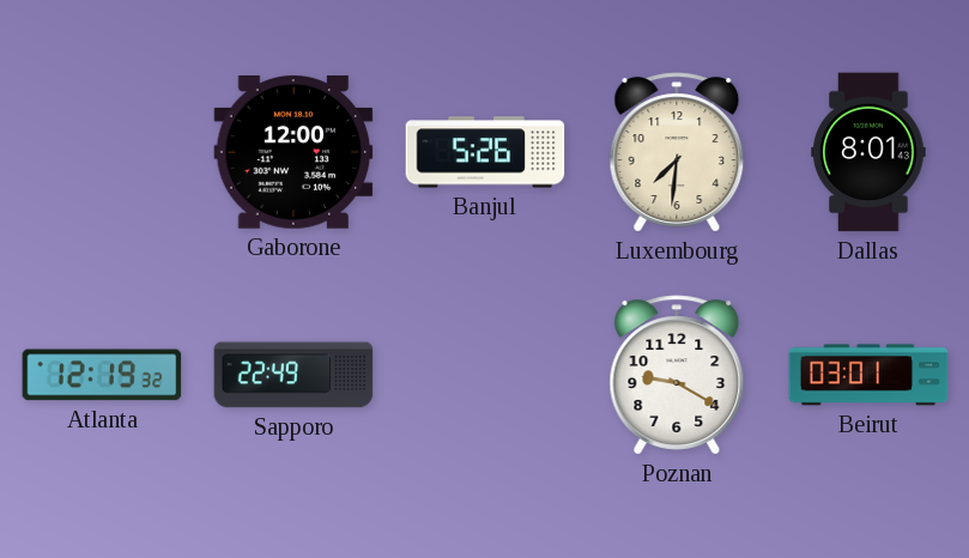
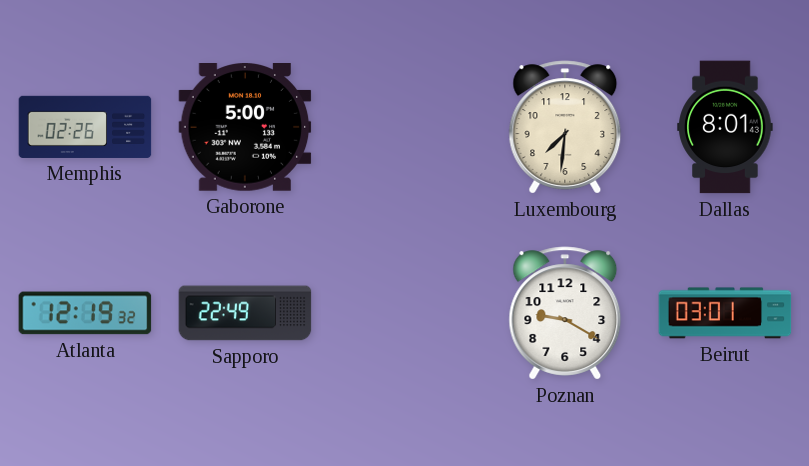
Memphis: none -> 02:26
Gaborone: 12:00 -> 5:00
Banjul: 5:26 -> none
